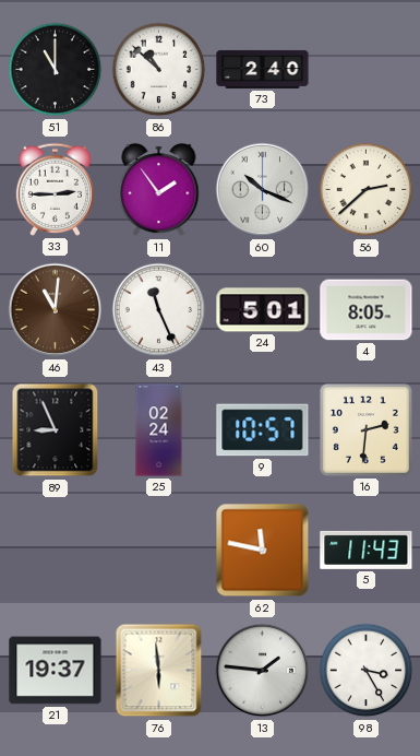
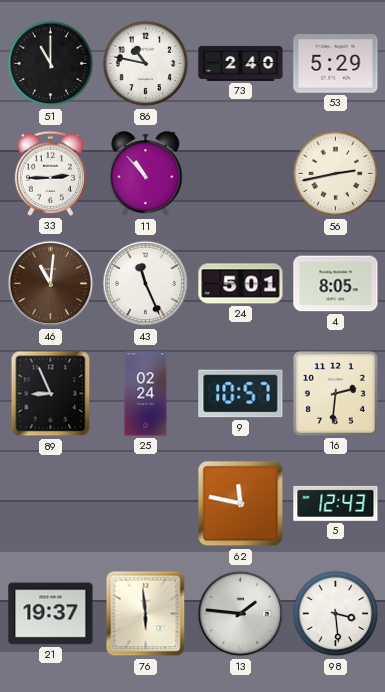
86: 10:52 -> 10:47
53: none -> 5:29
11: 1:54 -> 10:53
60: 10:19 -> none
56: 2:38 -> 2:43
5: 11:43 -> 12:43
98: 3:25 -> 3:29
